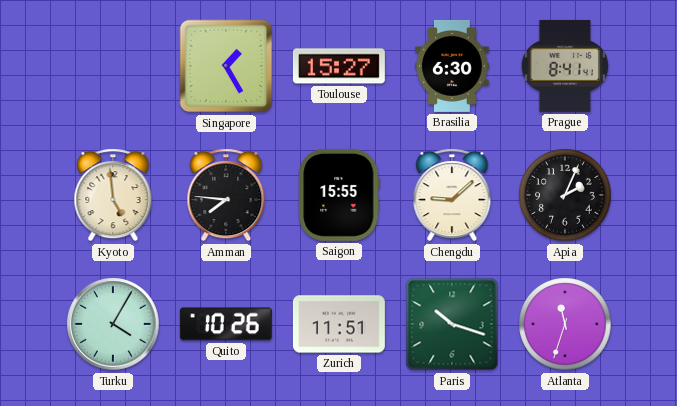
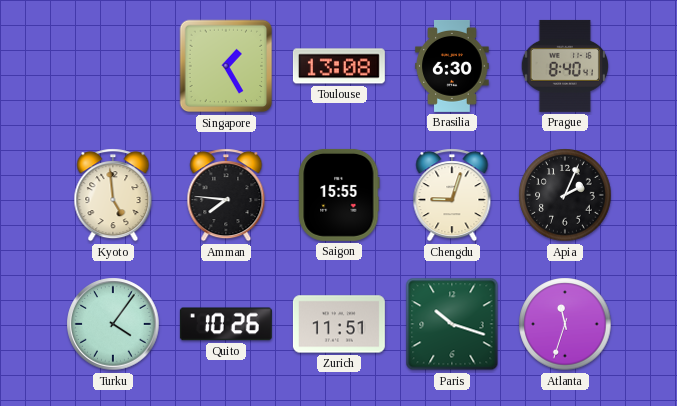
Toulouse: 15:27 -> 13:08
Prague: 8:41 -> 8:40
Chengdu: 9:08 -> 9:03
Turku: 4:05 -> 4:06
